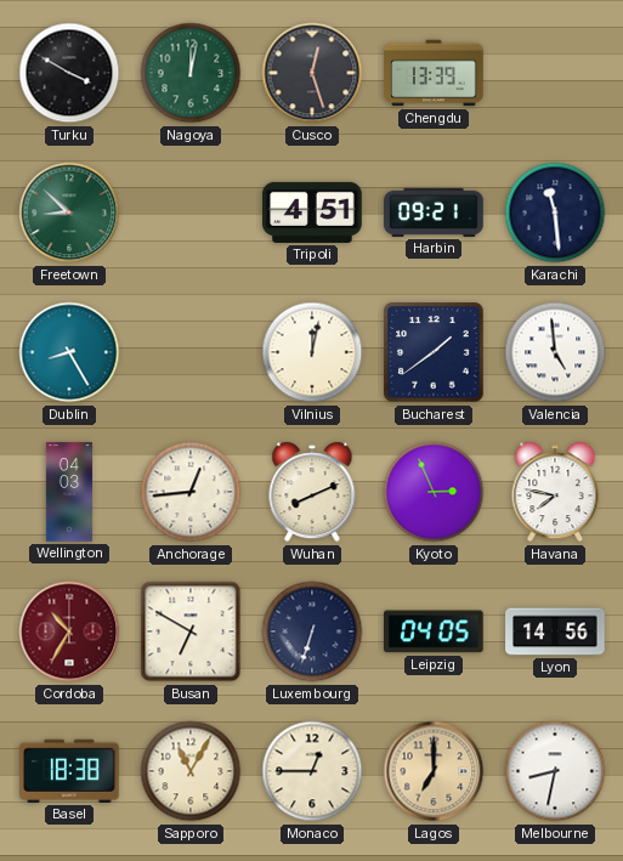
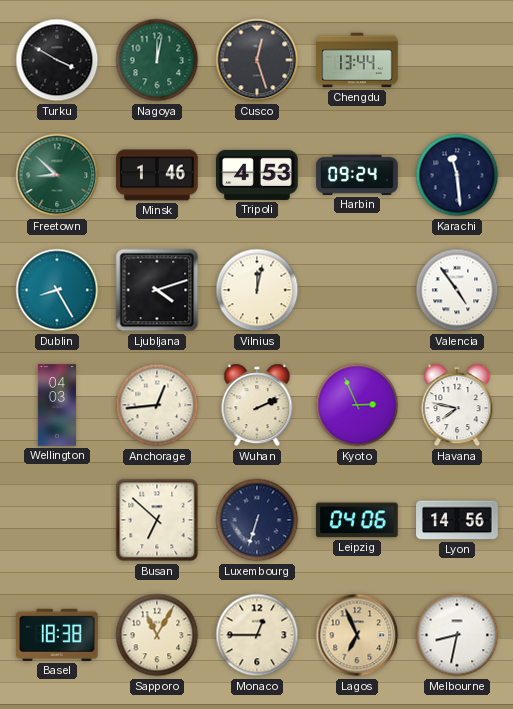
Chengdu: 13:39 -> 13:44
Minsk: none -> 1:46
Tripoli: 4:51 -> 4:53
Harbin: 09:21 -> 09:24
Ljubljana: none -> 4:12
Bucharest: 1:39 -> none
Valencia: 4:59 -> 4:54
Wuhan: 8:11 -> 2:11
Cordoba: 10:35 -> none
Busan: 6:50 -> 6:52
Leipzig: 04:05 -> 04:06
Lagos: 7:00 -> 6:56
